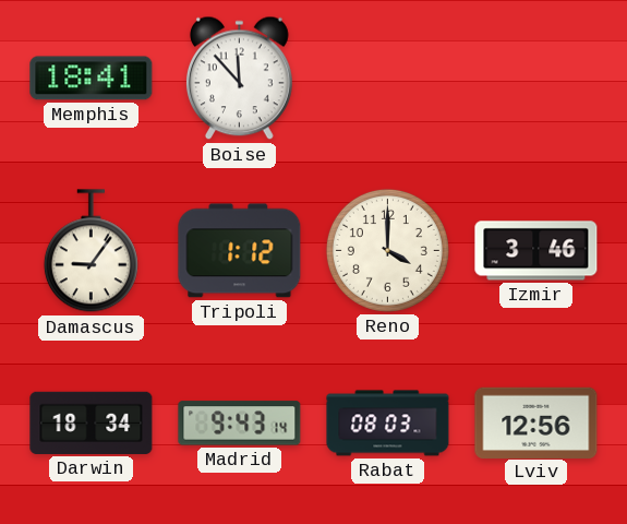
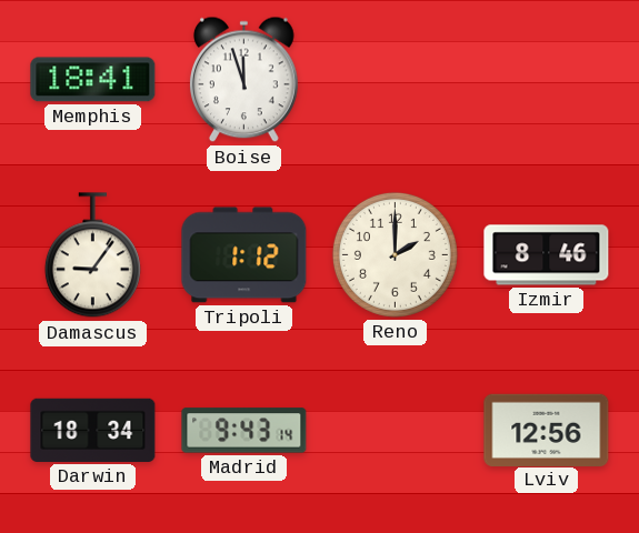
Boise: 11:53 -> 11:57
Reno: 4:00 -> 2:00
Izmir: 3:46 -> 8:46
Rabat: 08:03 -> none
